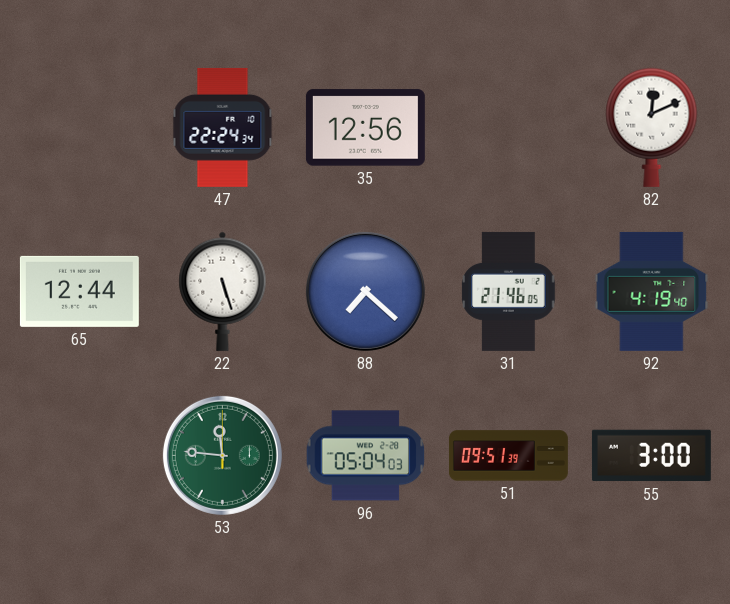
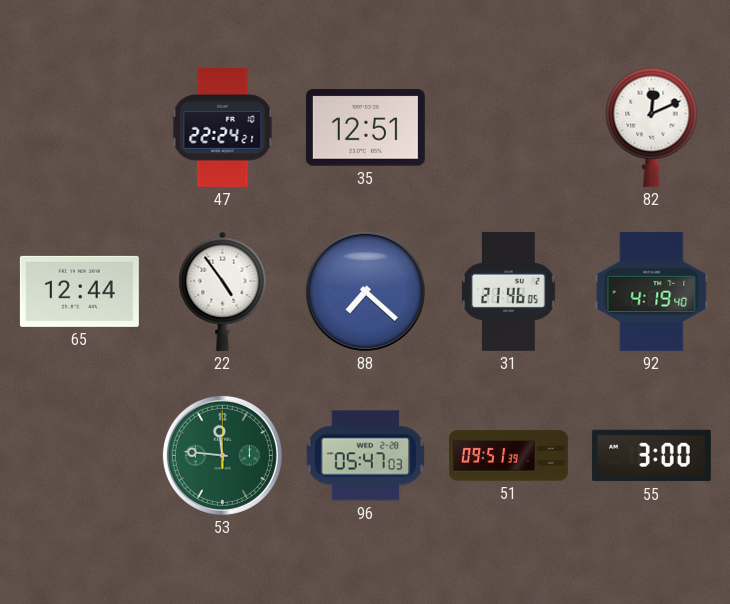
47: 22:24:34 -> 22:24:21
35: 12:56 -> 12:51
22: 5:27 -> 4:54
96: 05:04 -> 05:47
